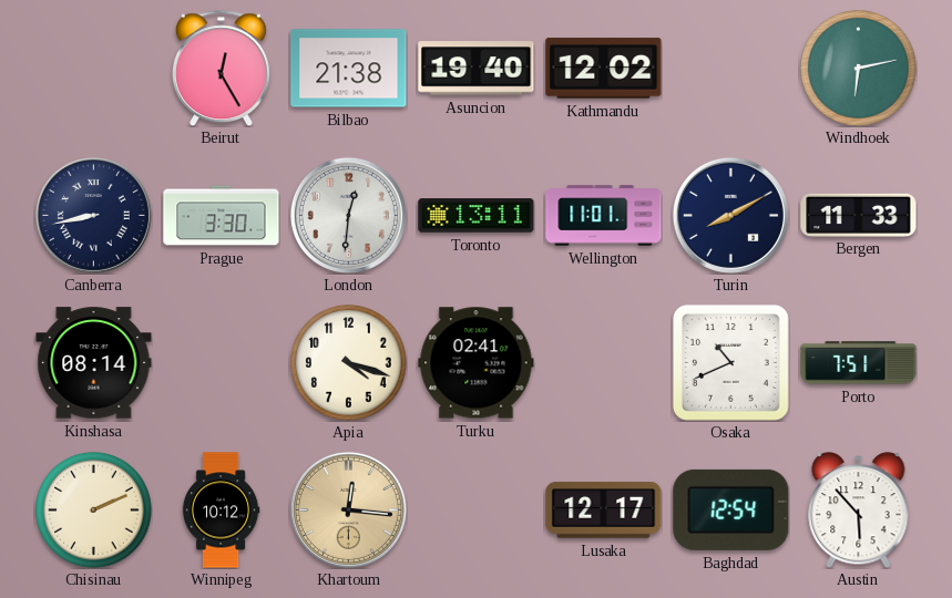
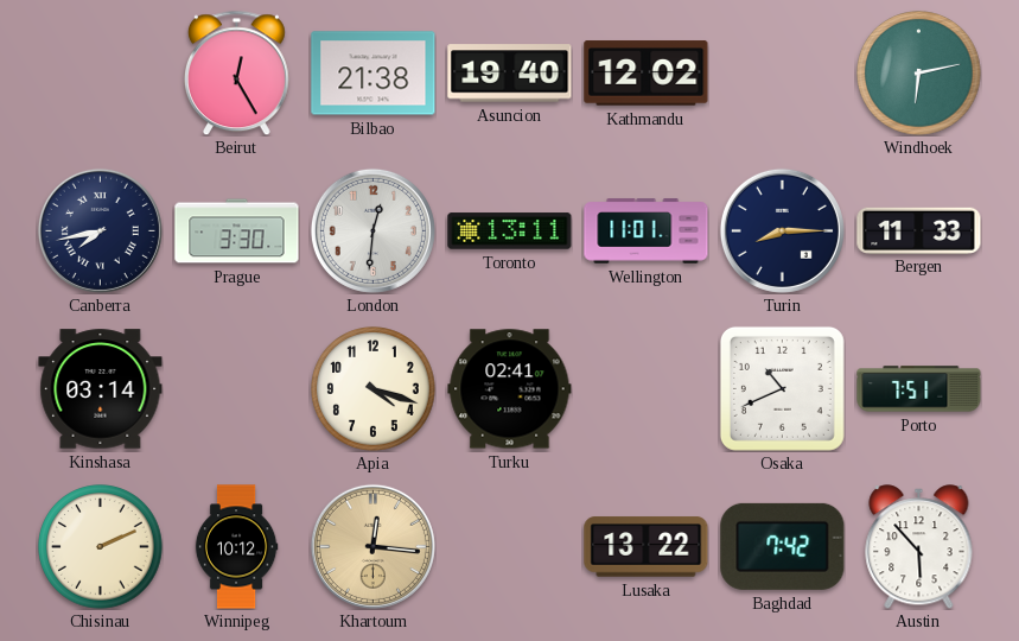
Canberra: 8:43 -> 7:43
Turin: 8:10 -> 8:15
Kinshasa: 08:14 -> 03:14
Lusaka: 12:17 -> 13:22
Baghdad: 12:54 -> 7:42
